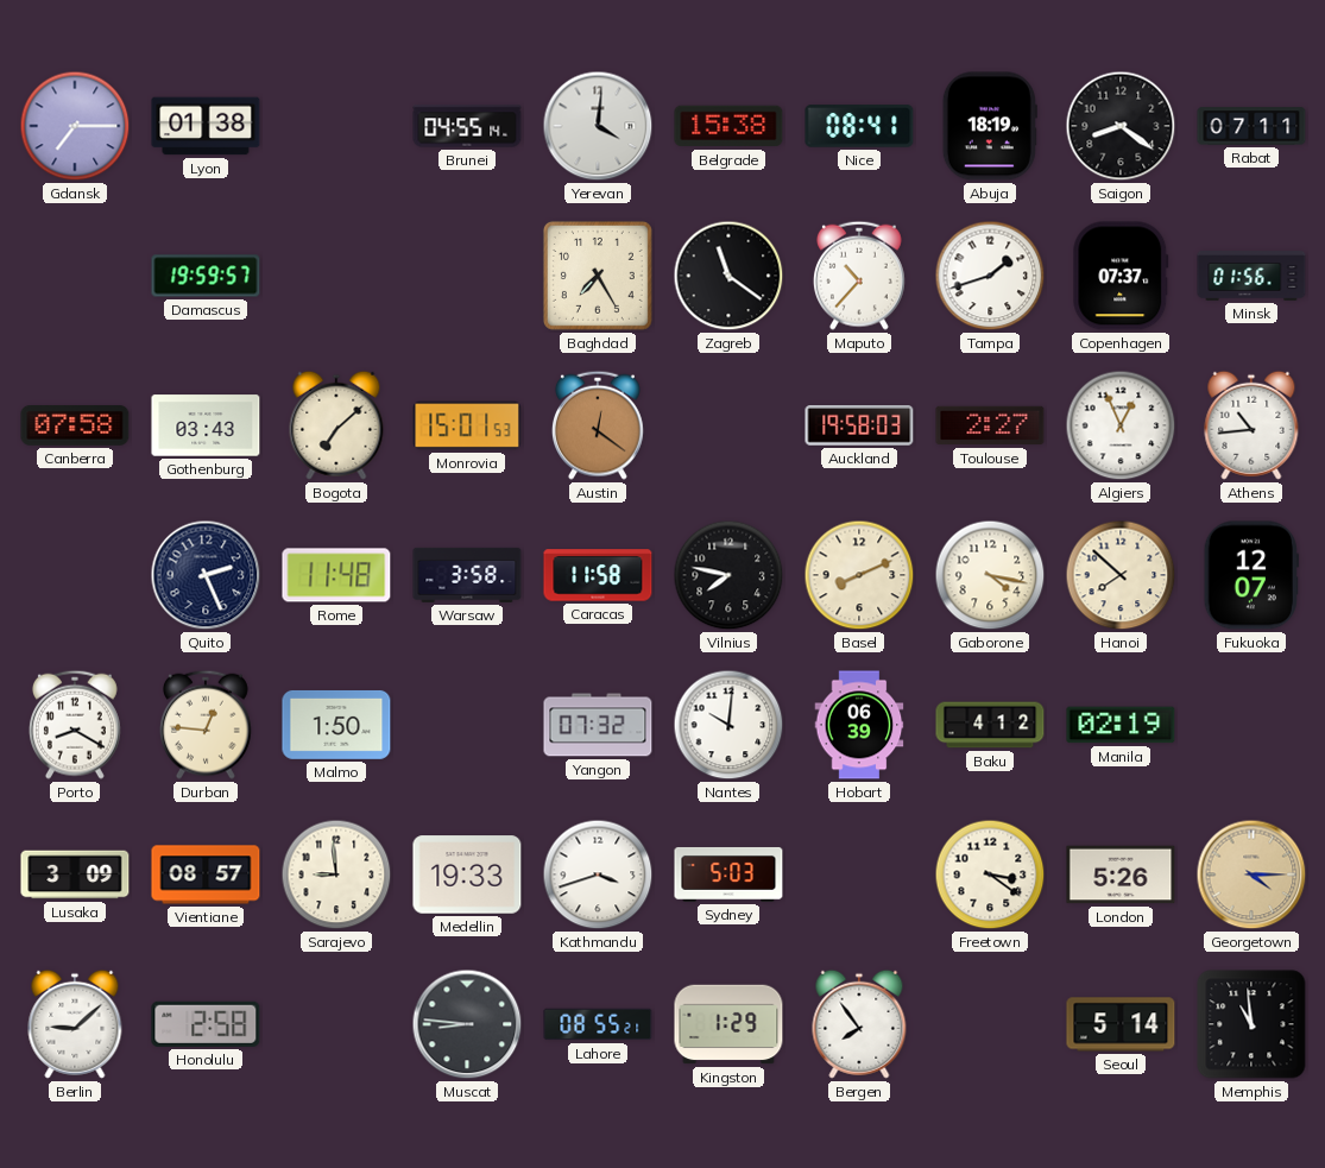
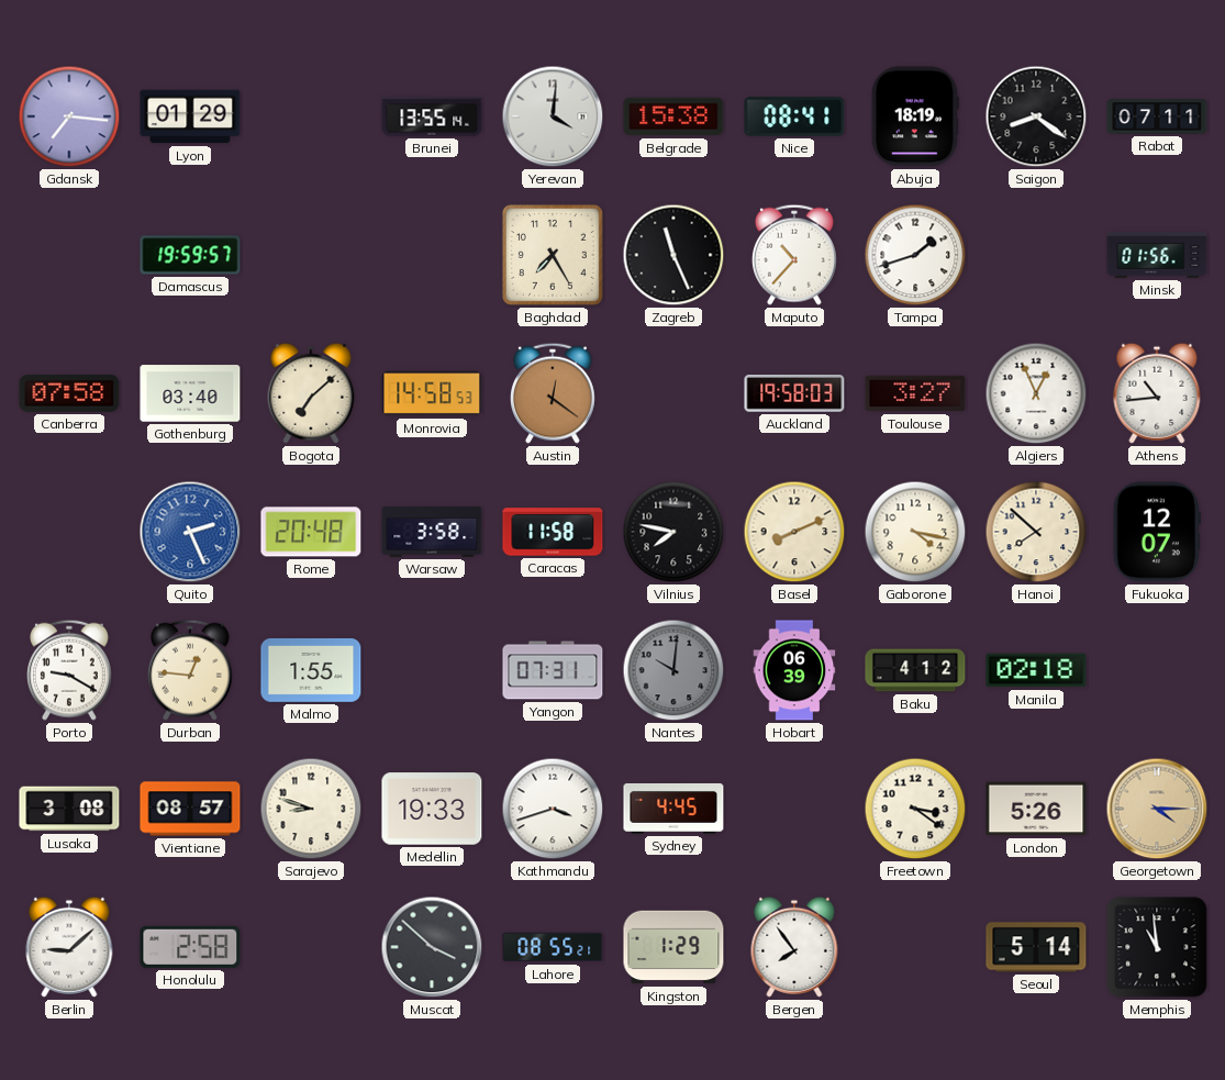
Gdansk: 7:15 -> 7:16
Lyon: 01:38 -> 01:29
Brunei: 04:55 -> 13:55
Zagreb: 11:21 -> 11:26
Copenhagen: 07:37 -> none
Gothenburg: 03:43 -> 03:40
Monrovia: 15:01 -> 14:58
Toulouse: 2:27 -> 3:27
Quito dial: navy -> blue
Rome: 11:48 -> 20:48
Porto: 8:20 -> 9:20
Malmo: 1:50 -> 1:55
Yangon: 07:32 -> 07:31
Nantes dial: white -> grey
Manila: 02:19 -> 02:18
Lusaka: 3:09 -> 3:08
Sarajevo: 8:59 -> 8:48
Sydney: 5:03 -> 4:45
Muscat: 8:46 -> 3:52
